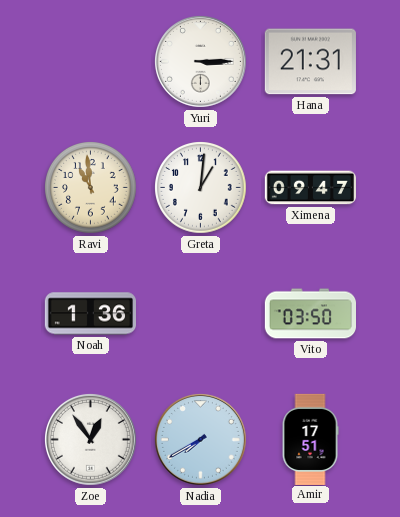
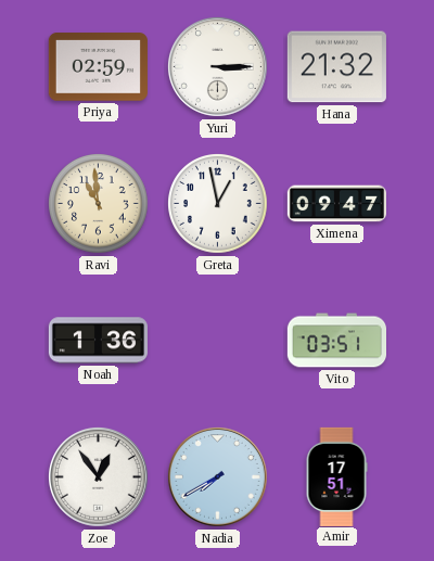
Priya: none -> 02:59
Hana: 21:31 -> 21:32
Greta: 1:01 -> 12:58
Vito: 03:50 -> 03:51
